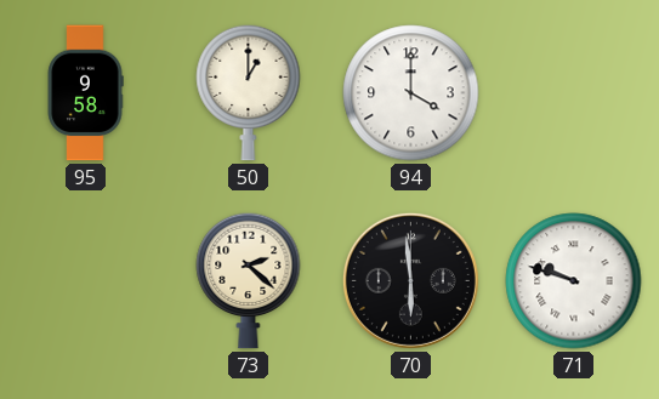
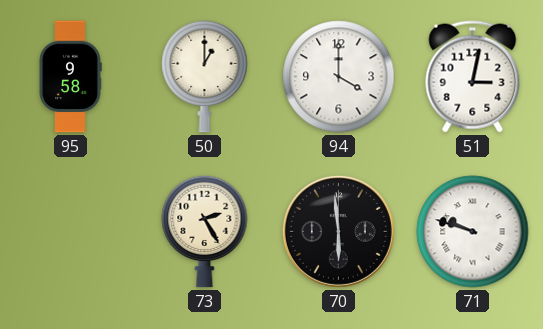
51: none -> 3:02
73: 2:22 -> 2:25
